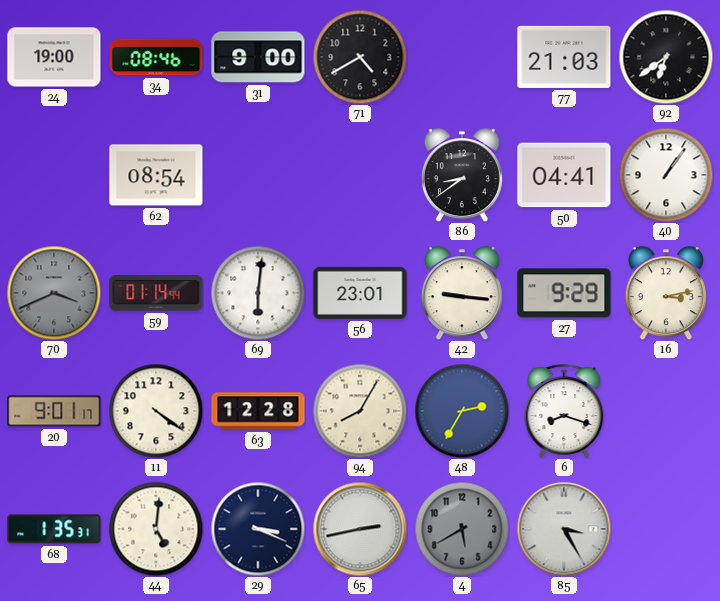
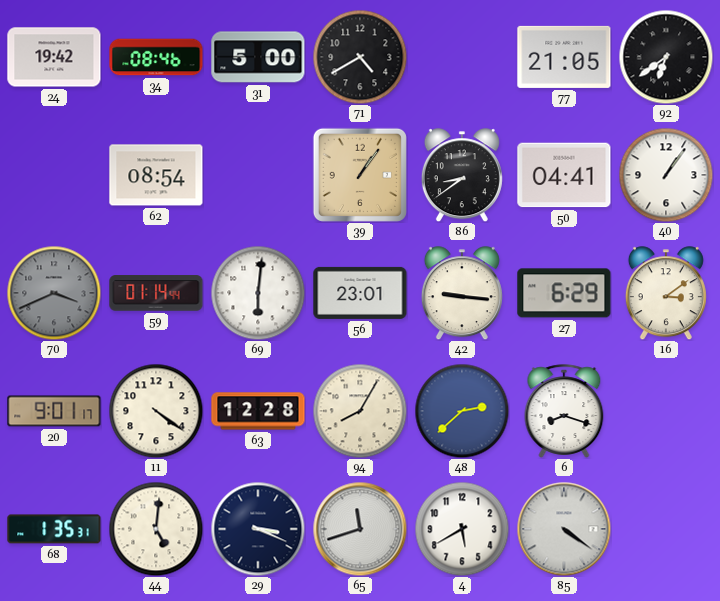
24: 19:00 -> 19:42
31: 9:00 -> 5:00
77: 21:03 -> 21:05
39: none -> 1:06
27: 9:29 -> 6:29
16: 3:13 -> 3:09
48: 2:35 -> 2:38
65: 2:43 -> 11:42
4 dial: grey -> white
85: 3:25 -> 4:21
